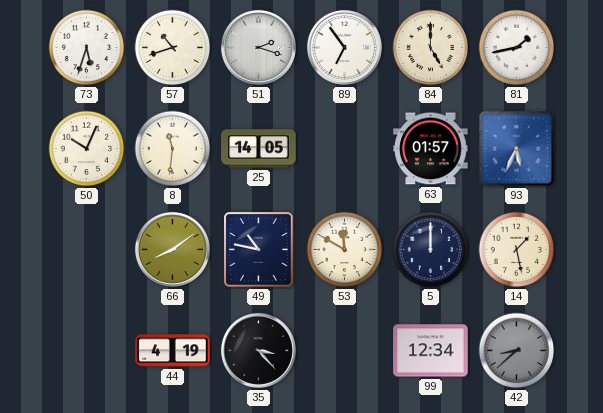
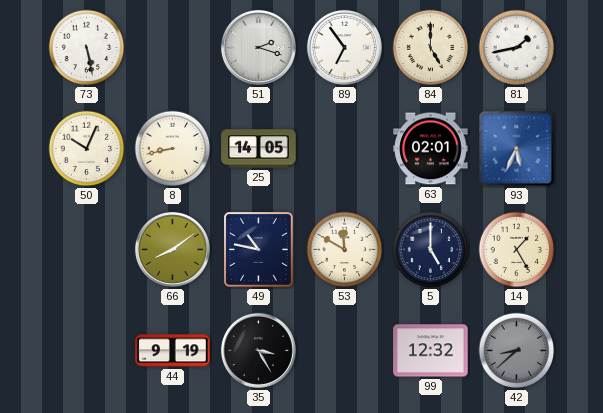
73: 5:33 -> 5:28
57: 10:42 -> none
8: 11:31 -> 8:43
63: 01:57 -> 02:01
5: 12:00 -> 5:00
14: 1:28 -> 1:25
44: 4:19 -> 9:19
35: 3:23 -> 3:25
99: 12:34 -> 12:32
